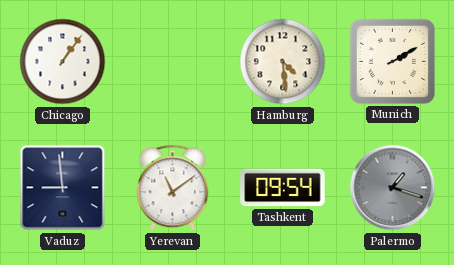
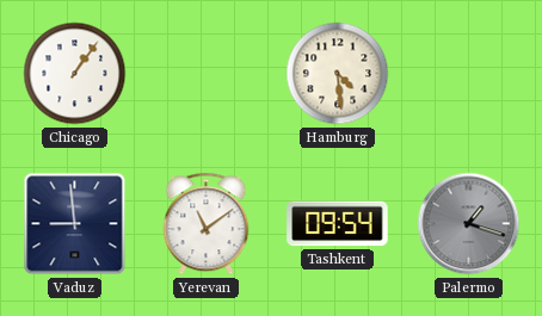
Munich: 2:10 -> none
